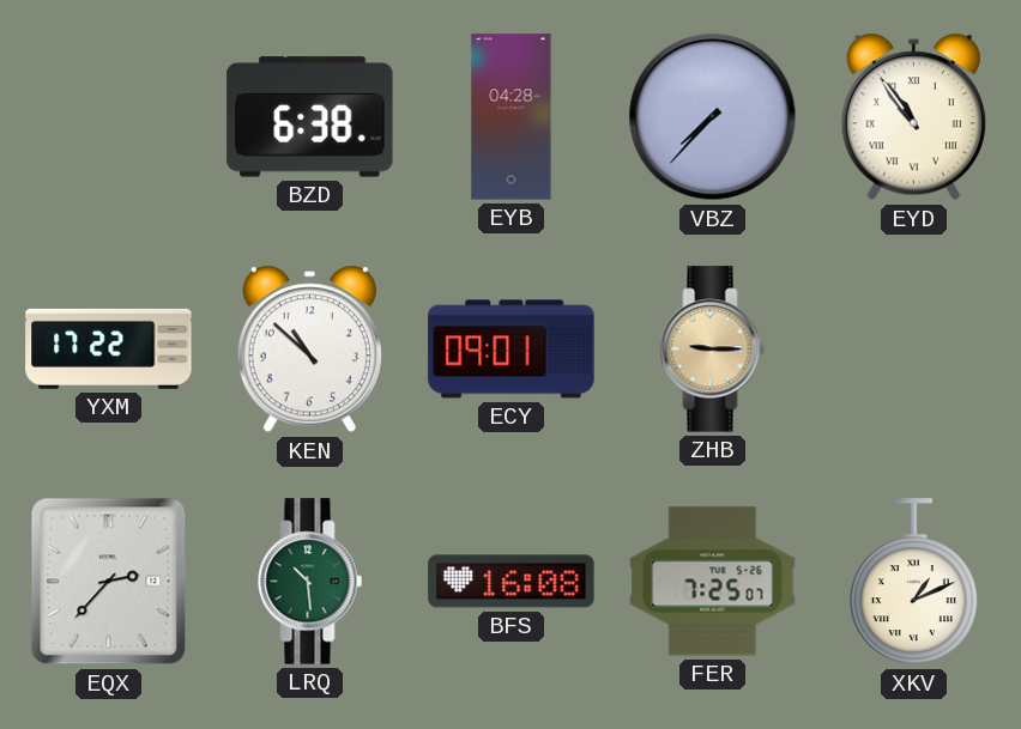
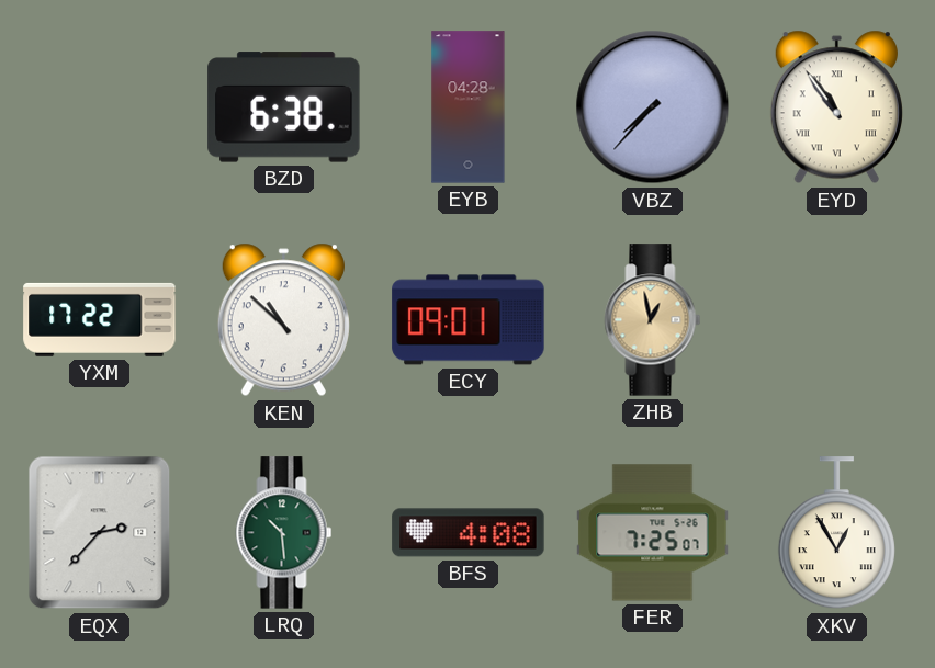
ZHB: 9:15 -> 12:58
BFS: 16:08 -> 4:08
XKV: 1:11 -> 12:55
